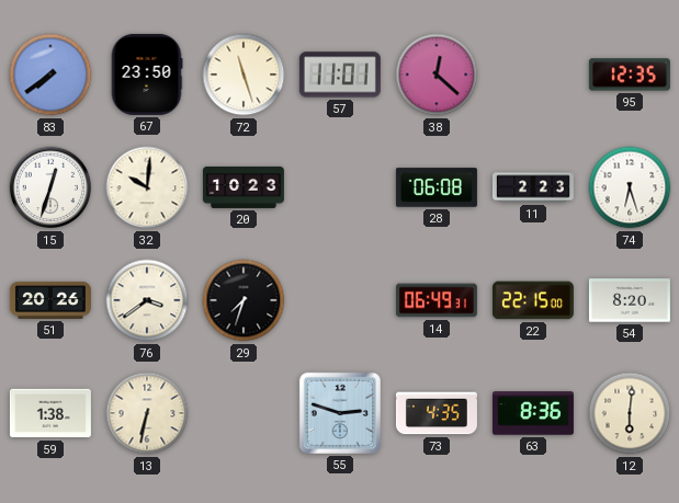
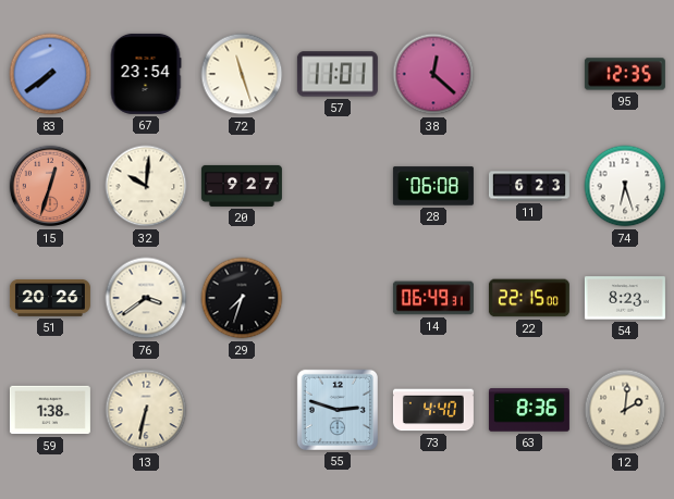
67: 23:50 -> 23:54
15 dial: white -> salmon
20: 10:23 -> 9:27
11: 2:23 -> 6:23
54: 8:20 -> 8:23
73: 4:35 -> 4:40
12: 6:01 -> 2:01
